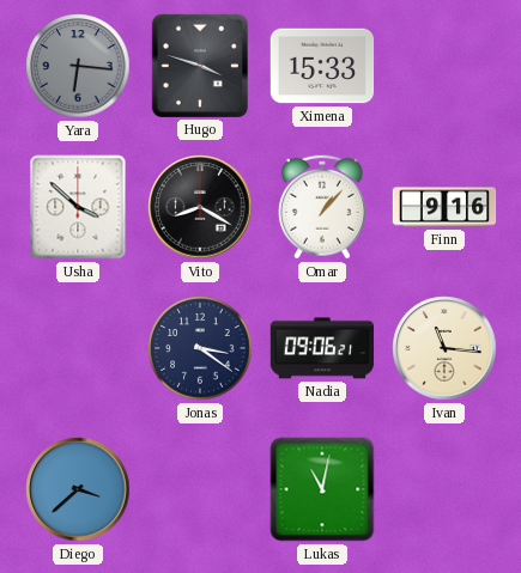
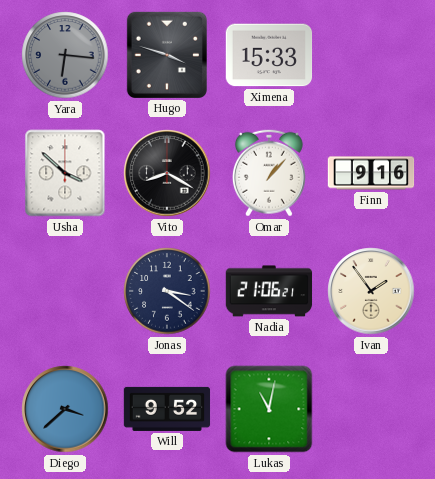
Nadia: 09:06 -> 21:06
Ivan: 11:16 -> 1:54
Will: none -> 9:52
